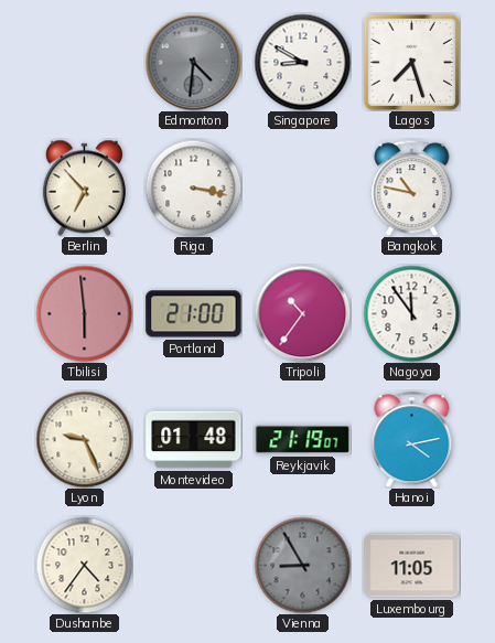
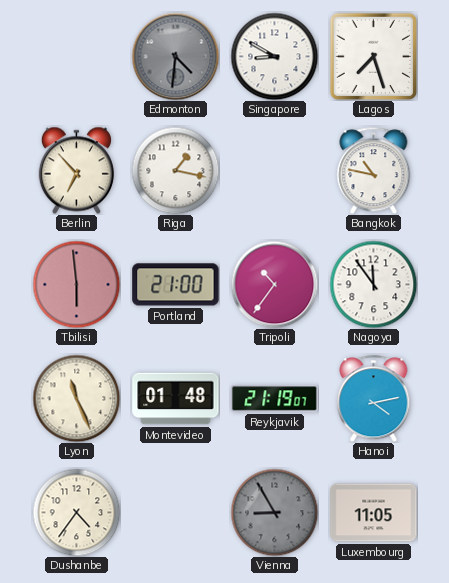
Riga: 3:17 -> 1:17
Lyon: 9:26 -> 11:26
